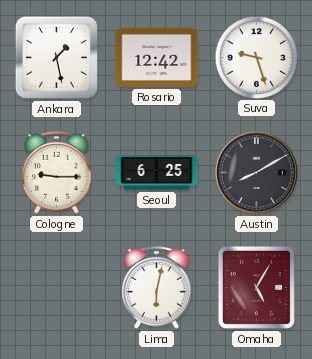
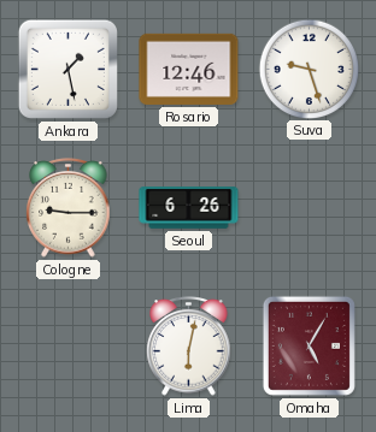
Rosario: 12:42 -> 12:46
Seoul: 6:25 -> 6:26
Austin: 8:10 -> none
